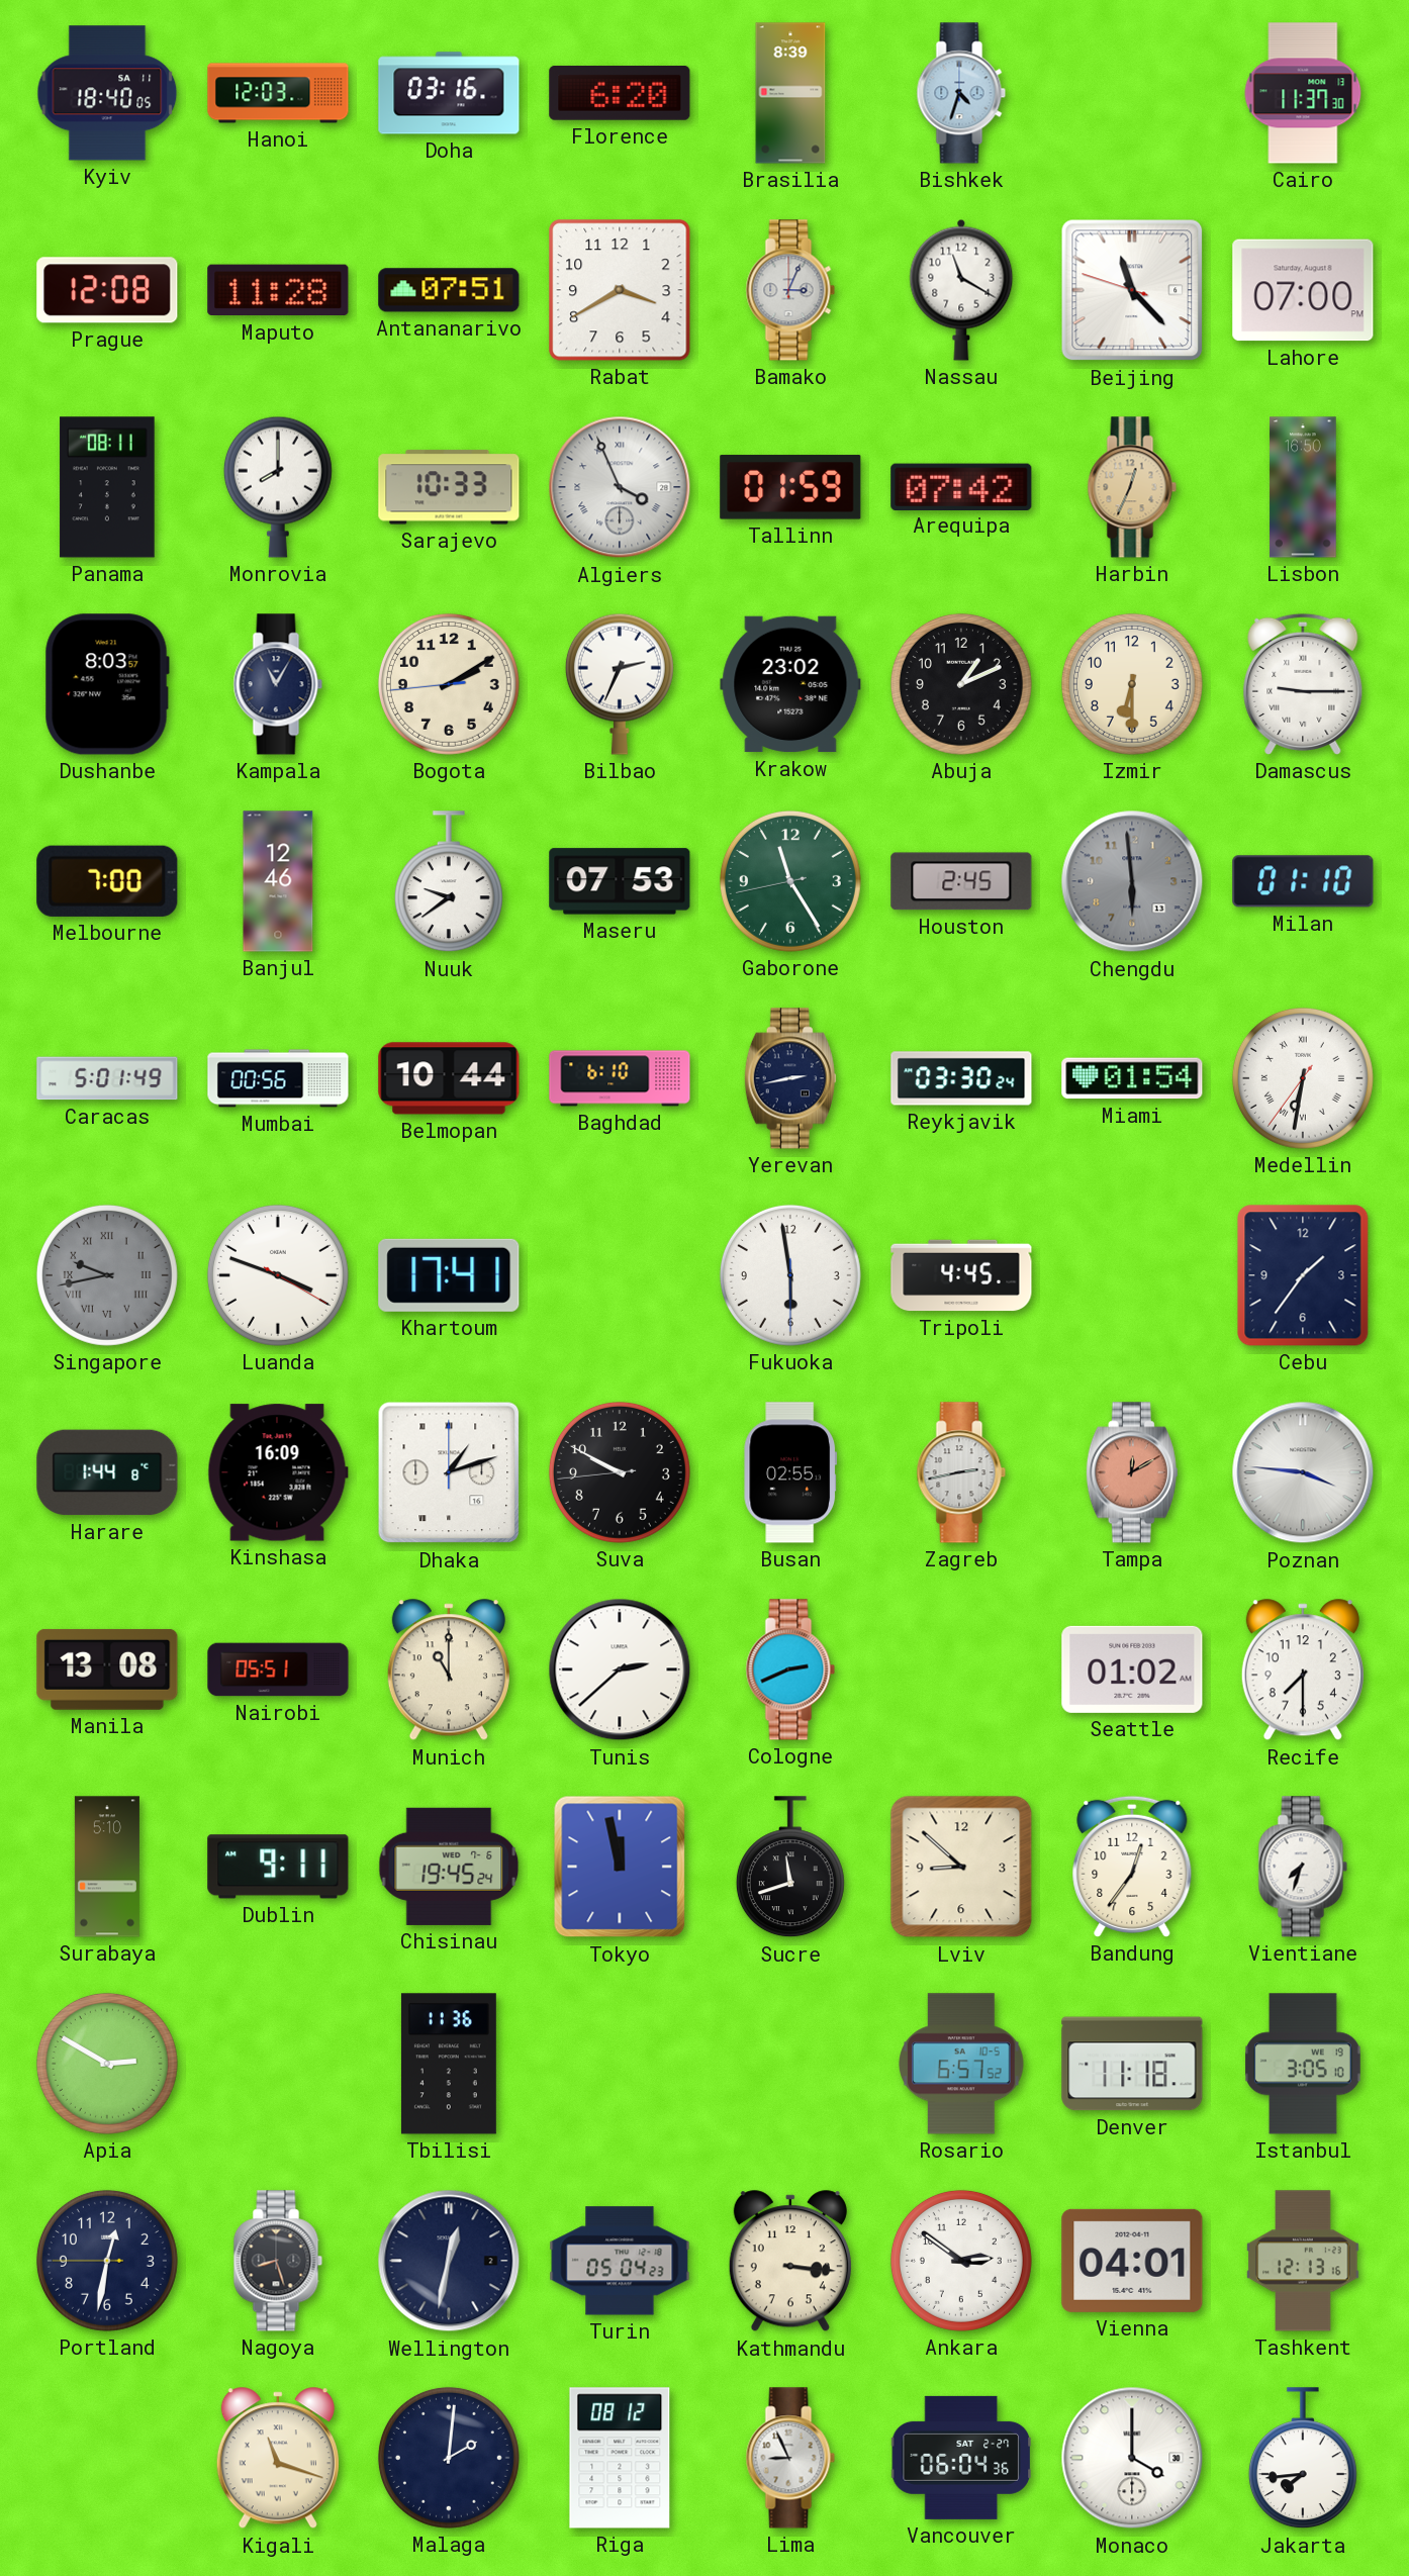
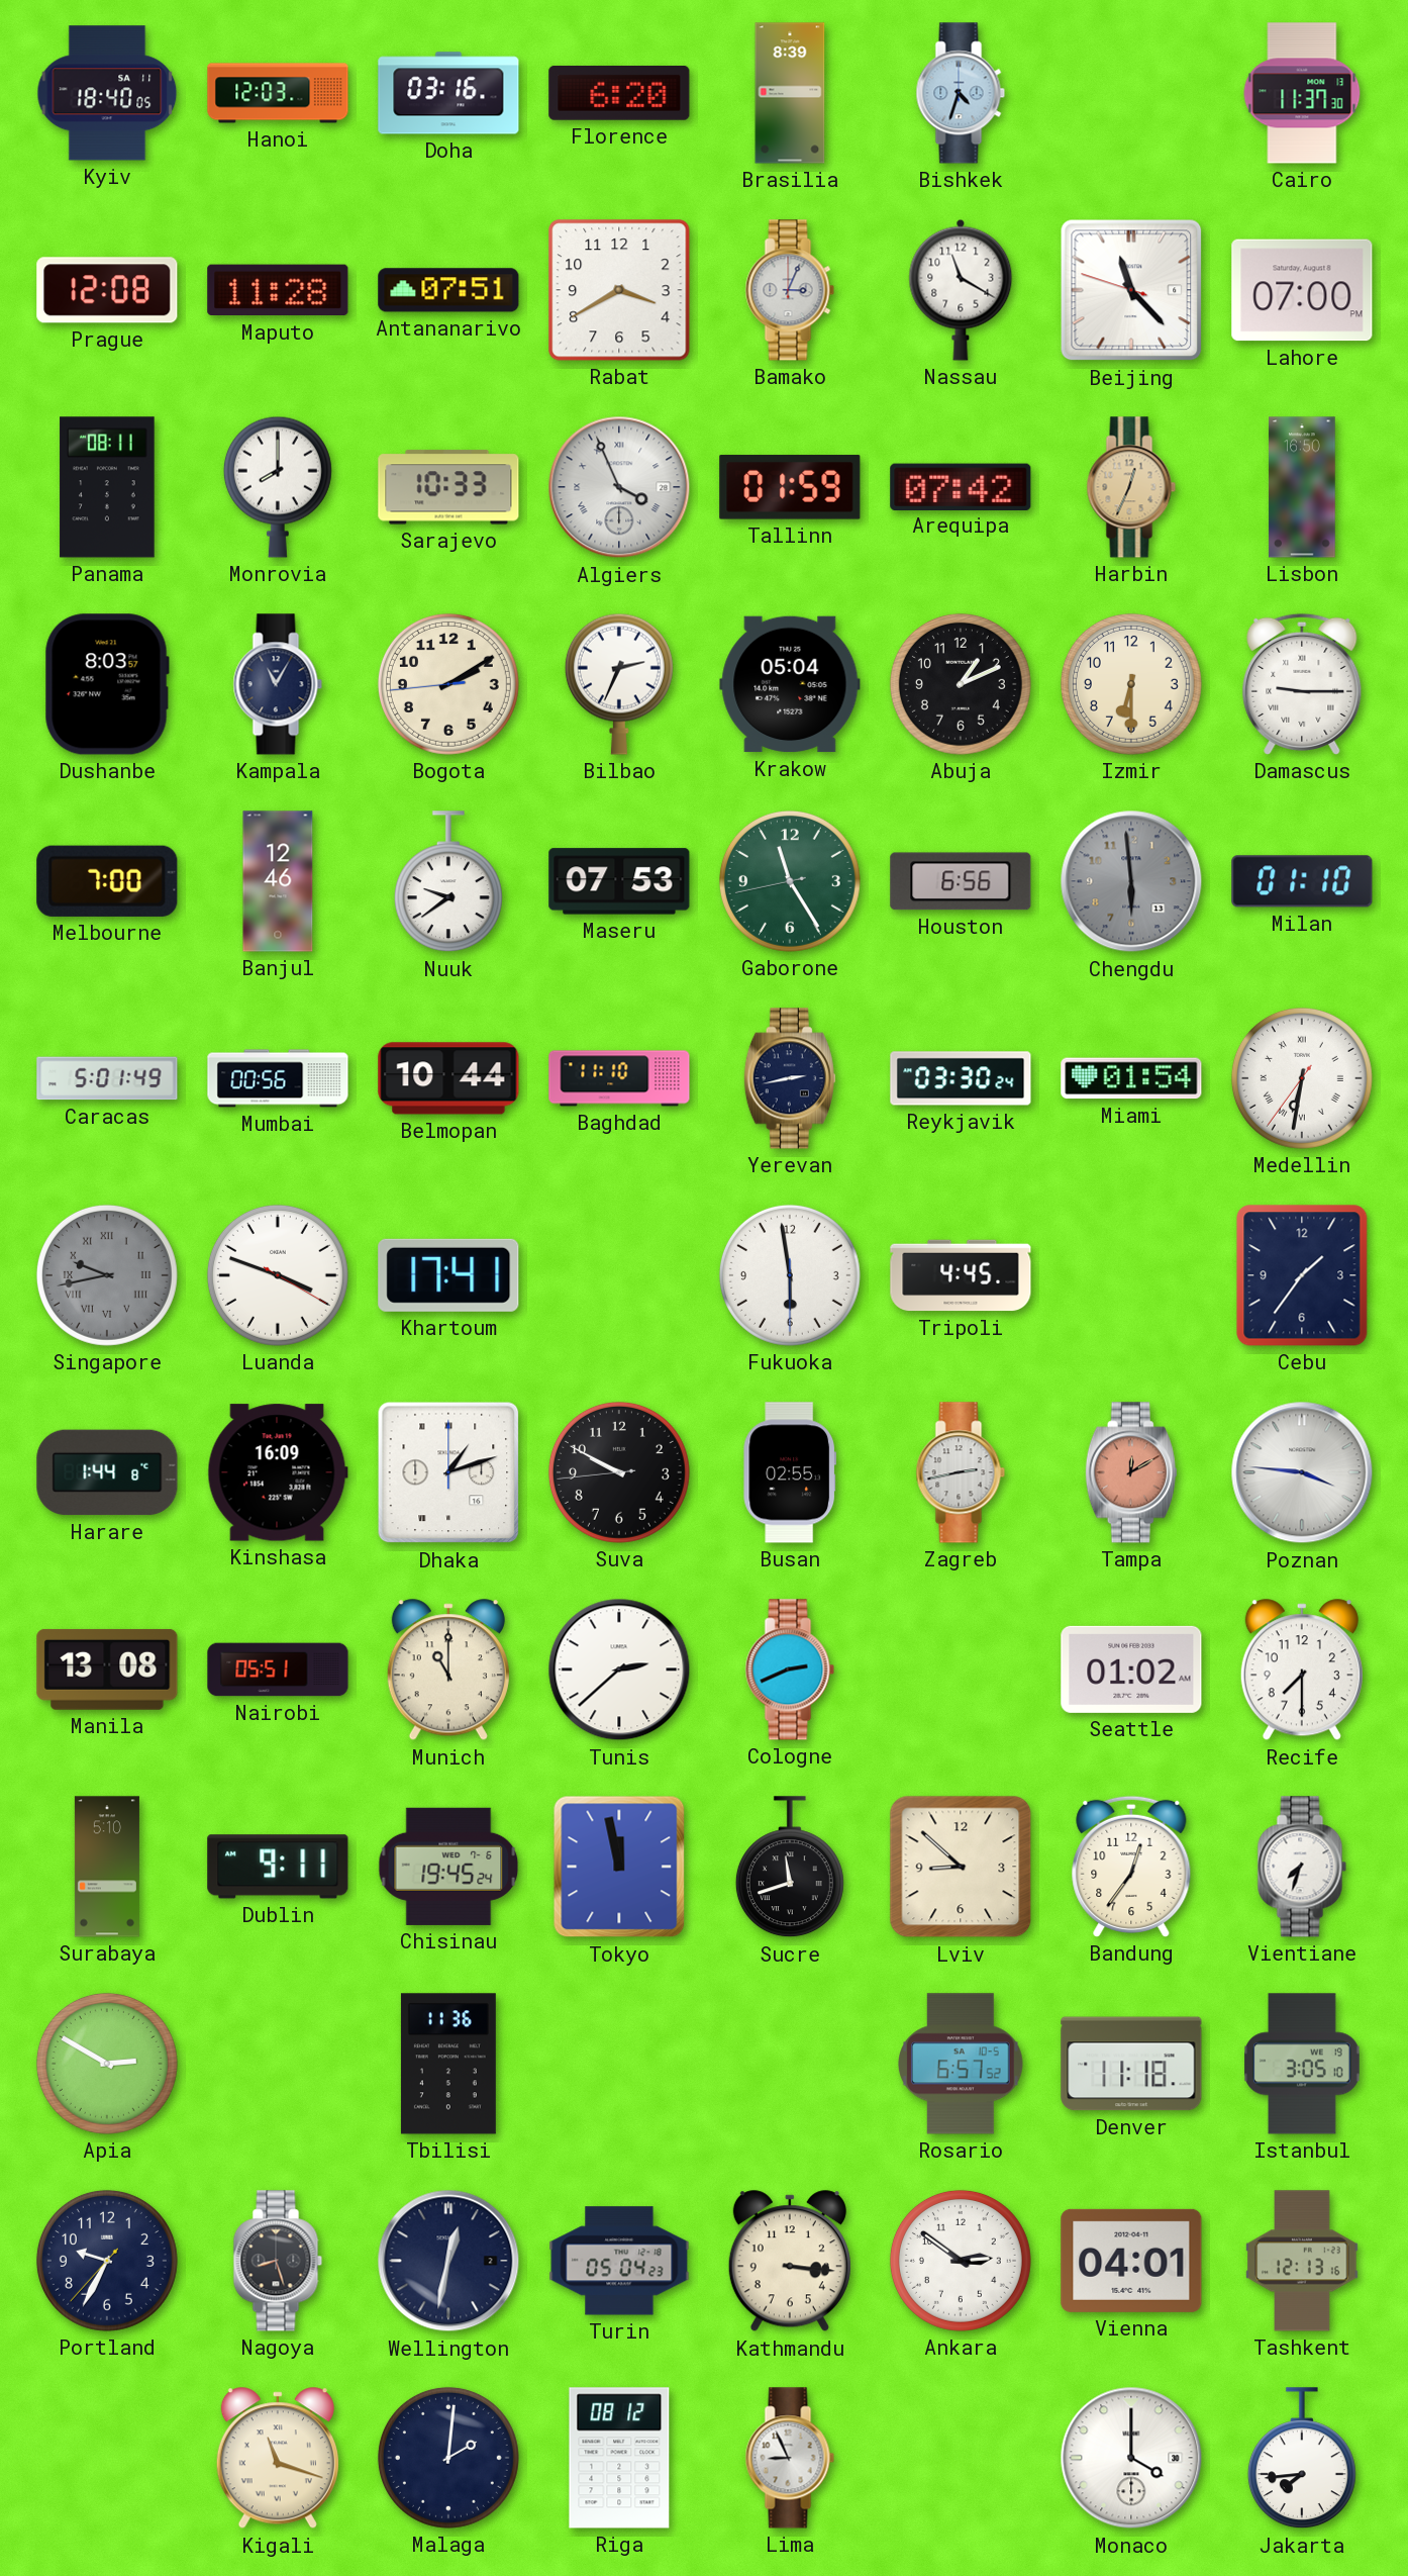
Krakow: 23:02 -> 05:04
Houston: 2:45 -> 6:56
Baghdad: 6:10 -> 11:10
Portland: 12:31 -> 9:34
Vancouver: 06:04 -> none
